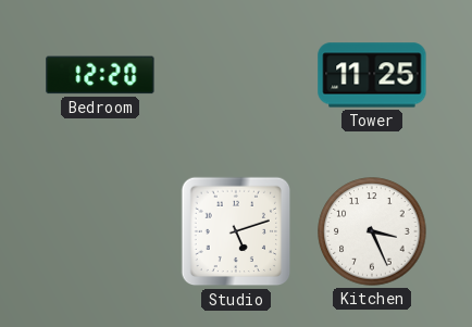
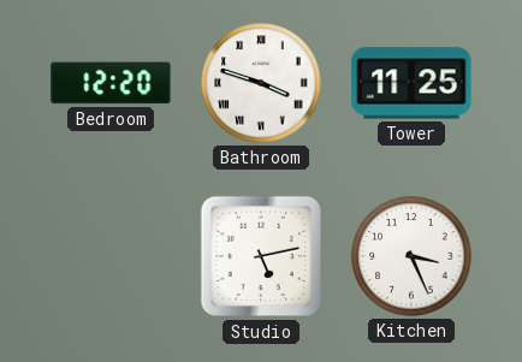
Bathroom: none -> 3:48
Studio: 5:12 -> 5:13
